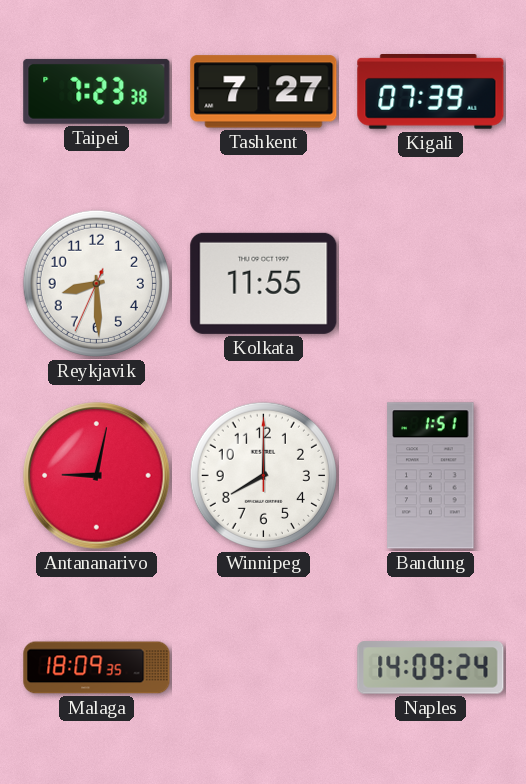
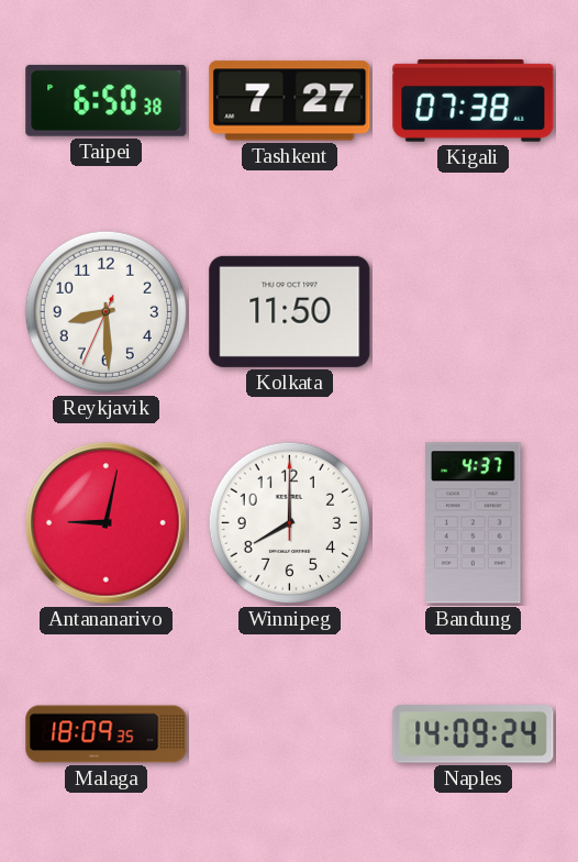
Taipei: 7:23 -> 6:50
Kigali: 07:39 -> 07:38
Kolkata: 11:55 -> 11:50
Bandung: 1:51 -> 4:37
